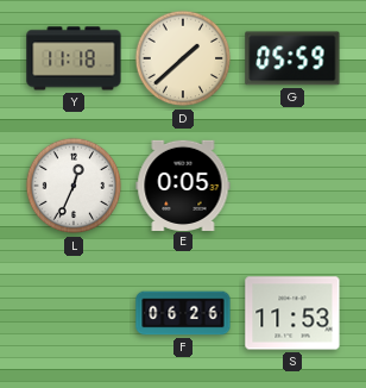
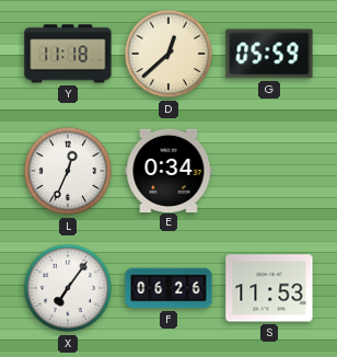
D: 1:38 -> 12:38
E: 0:05 -> 0:34
X: none -> 7:06
